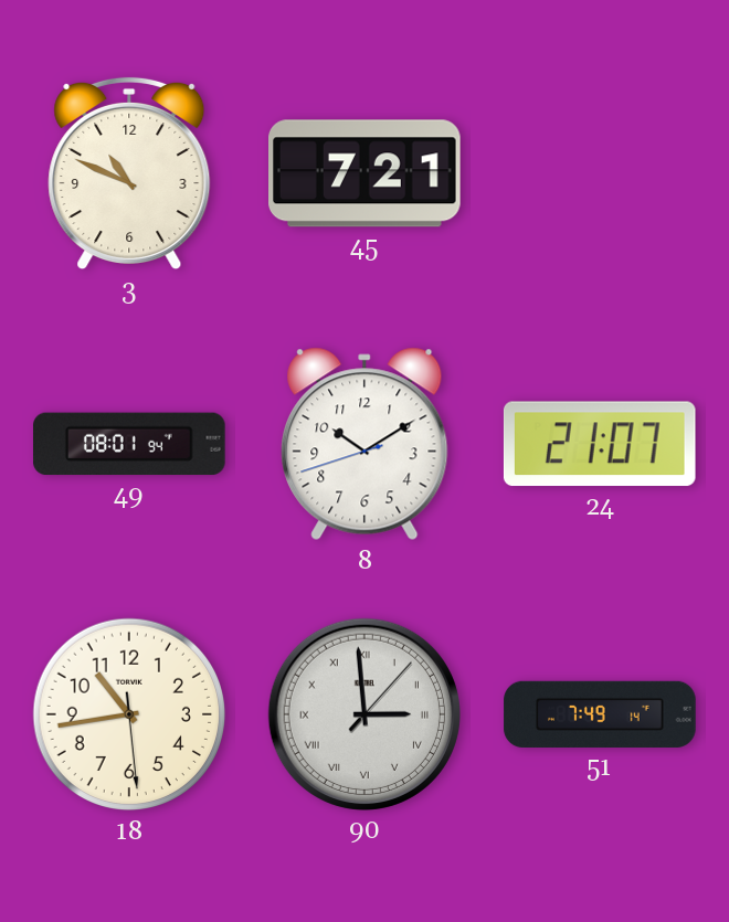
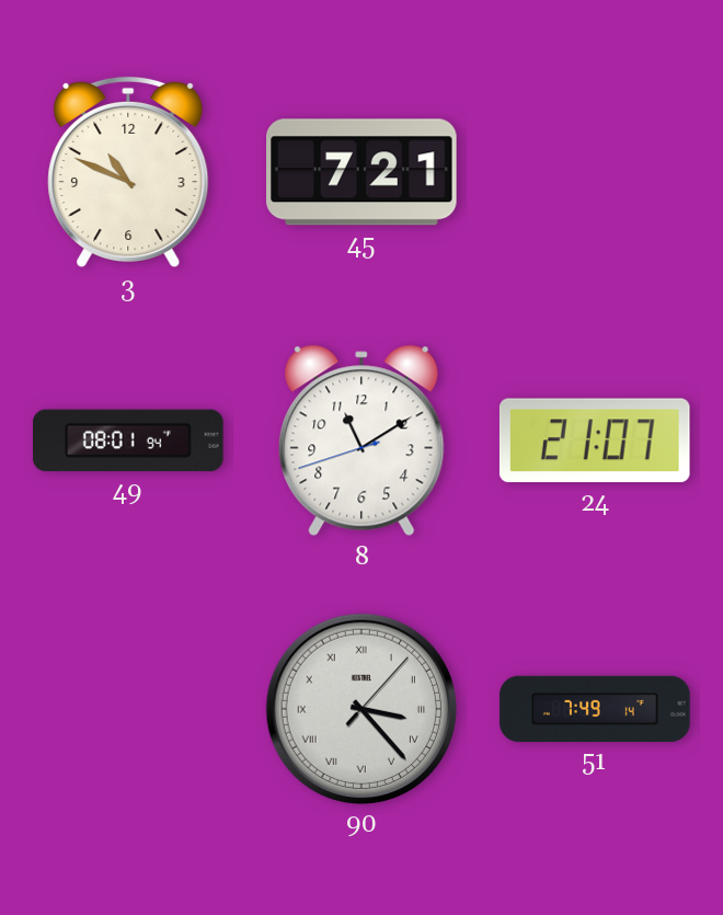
8: 10:09 -> 11:09
18: 10:43 -> none
90: 2:59 -> 3:23
